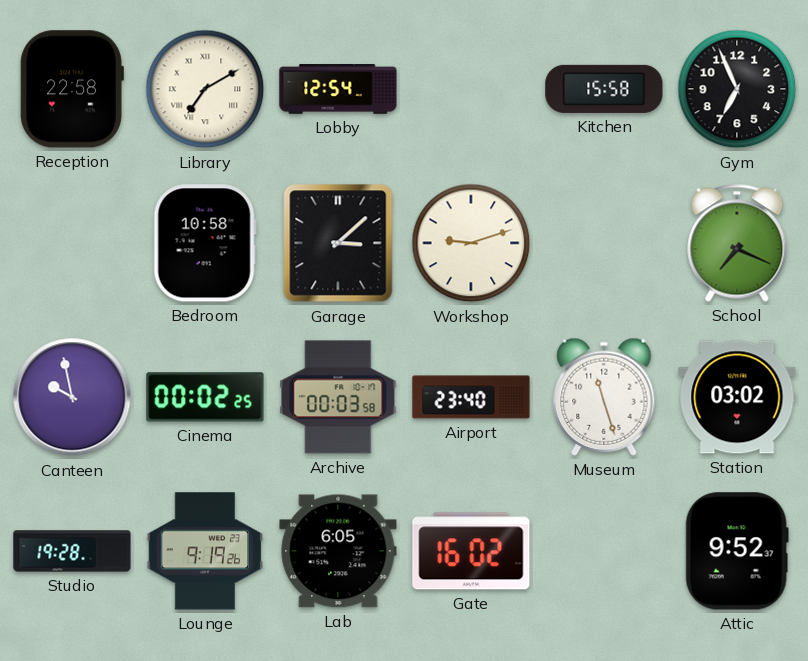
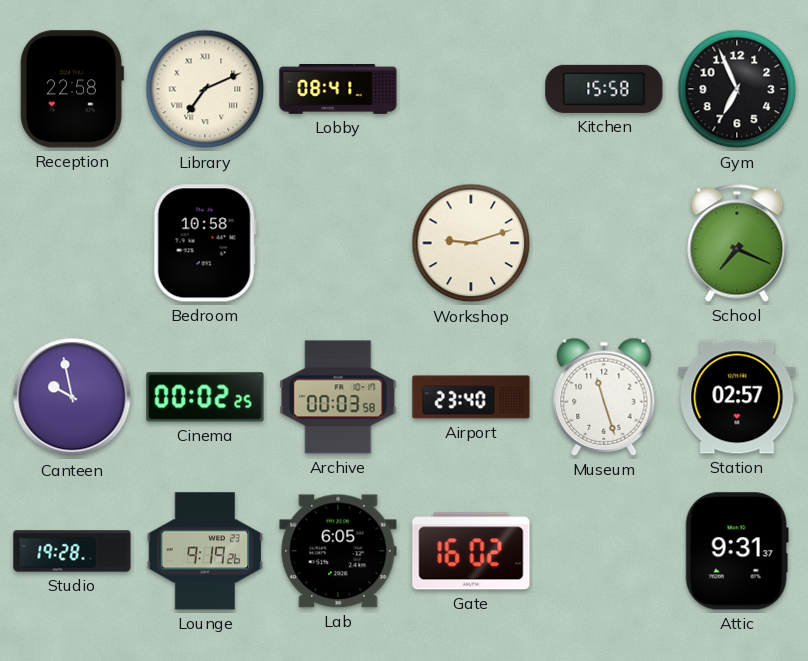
Library: 7:10 -> 7:11
Lobby: 12:54 -> 08:41
Garage: 3:08 -> none
Station: 03:02 -> 02:57
Attic: 9:52 -> 9:31
